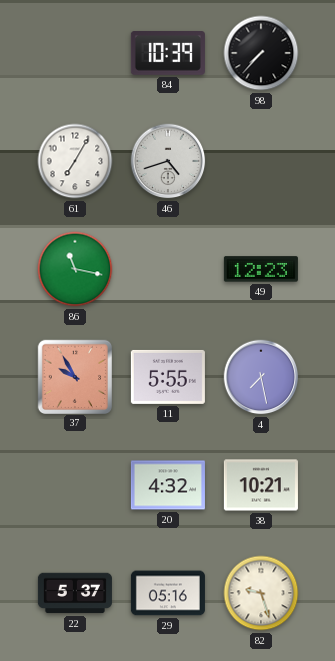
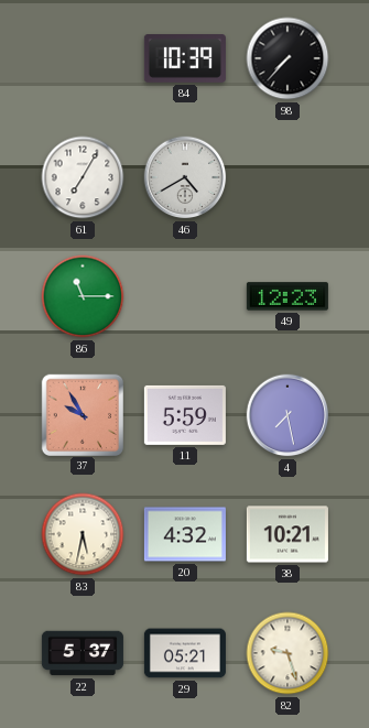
46: 4:42 -> 4:40
86: 11:17 -> 11:15
11: 5:55 -> 5:59
83: none -> 5:32
29: 05:16 -> 05:21
